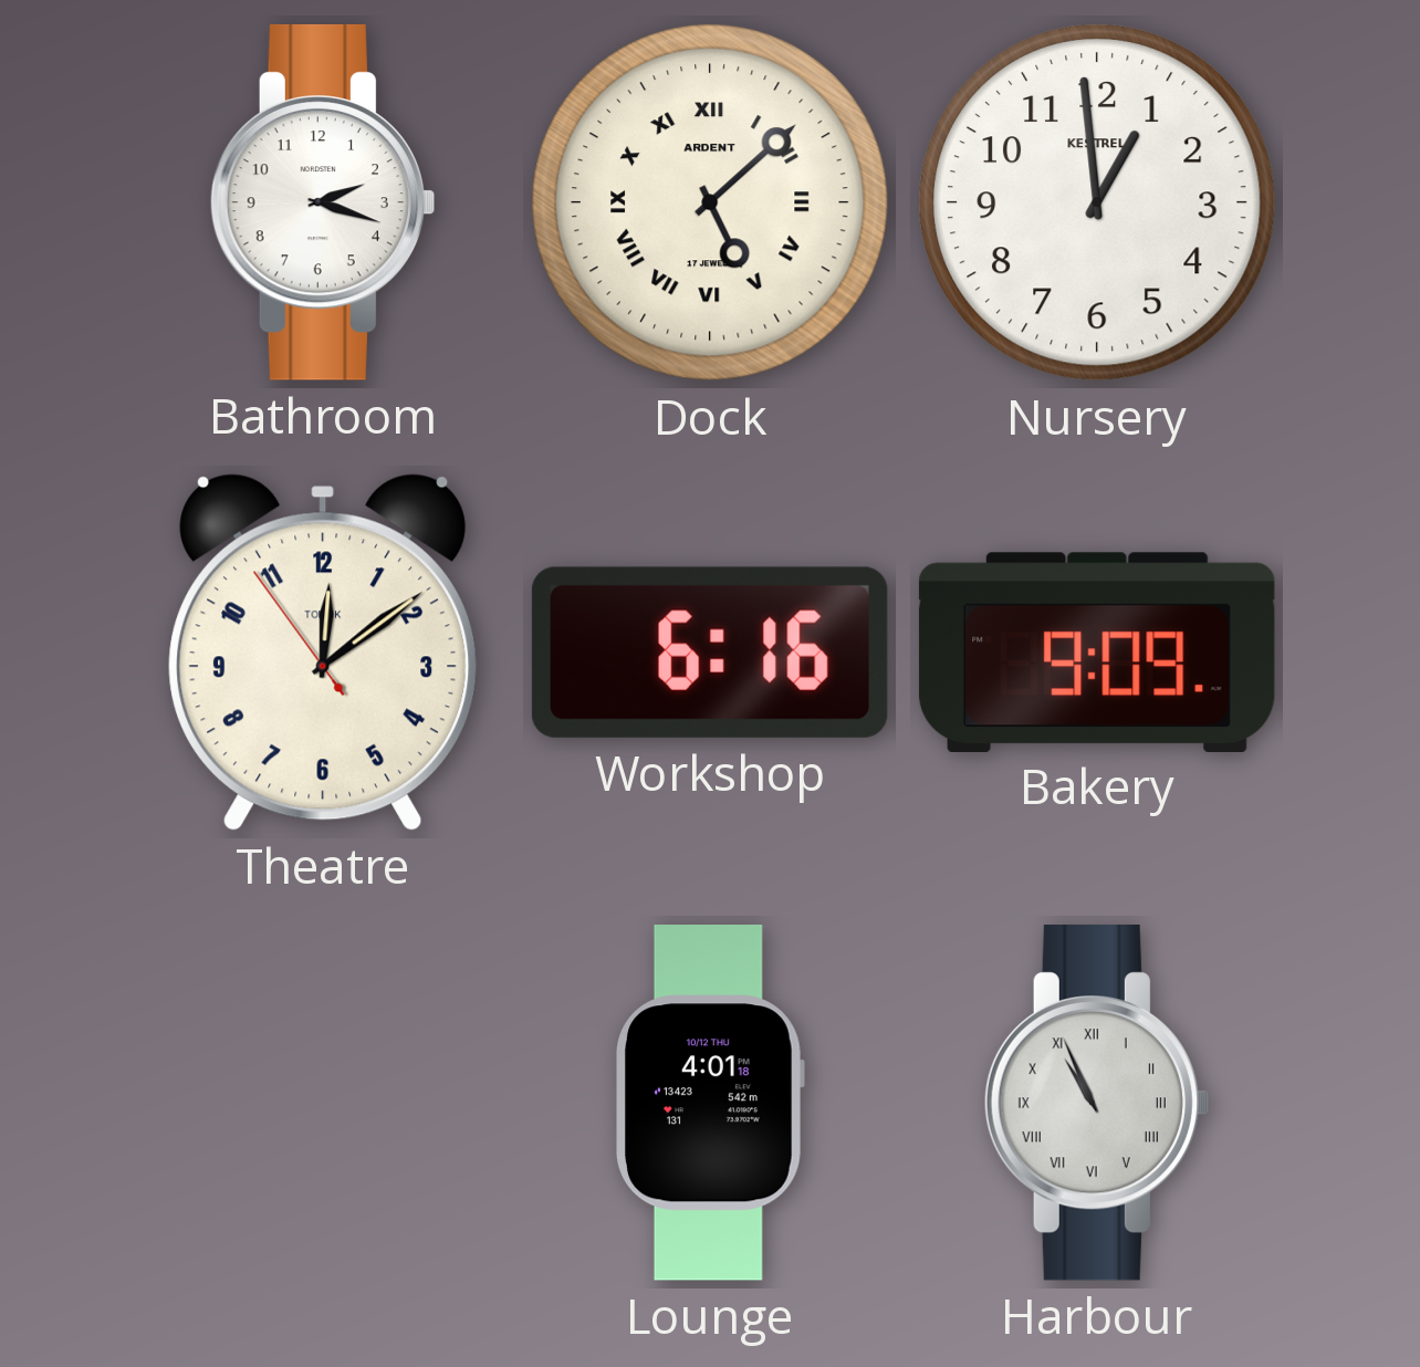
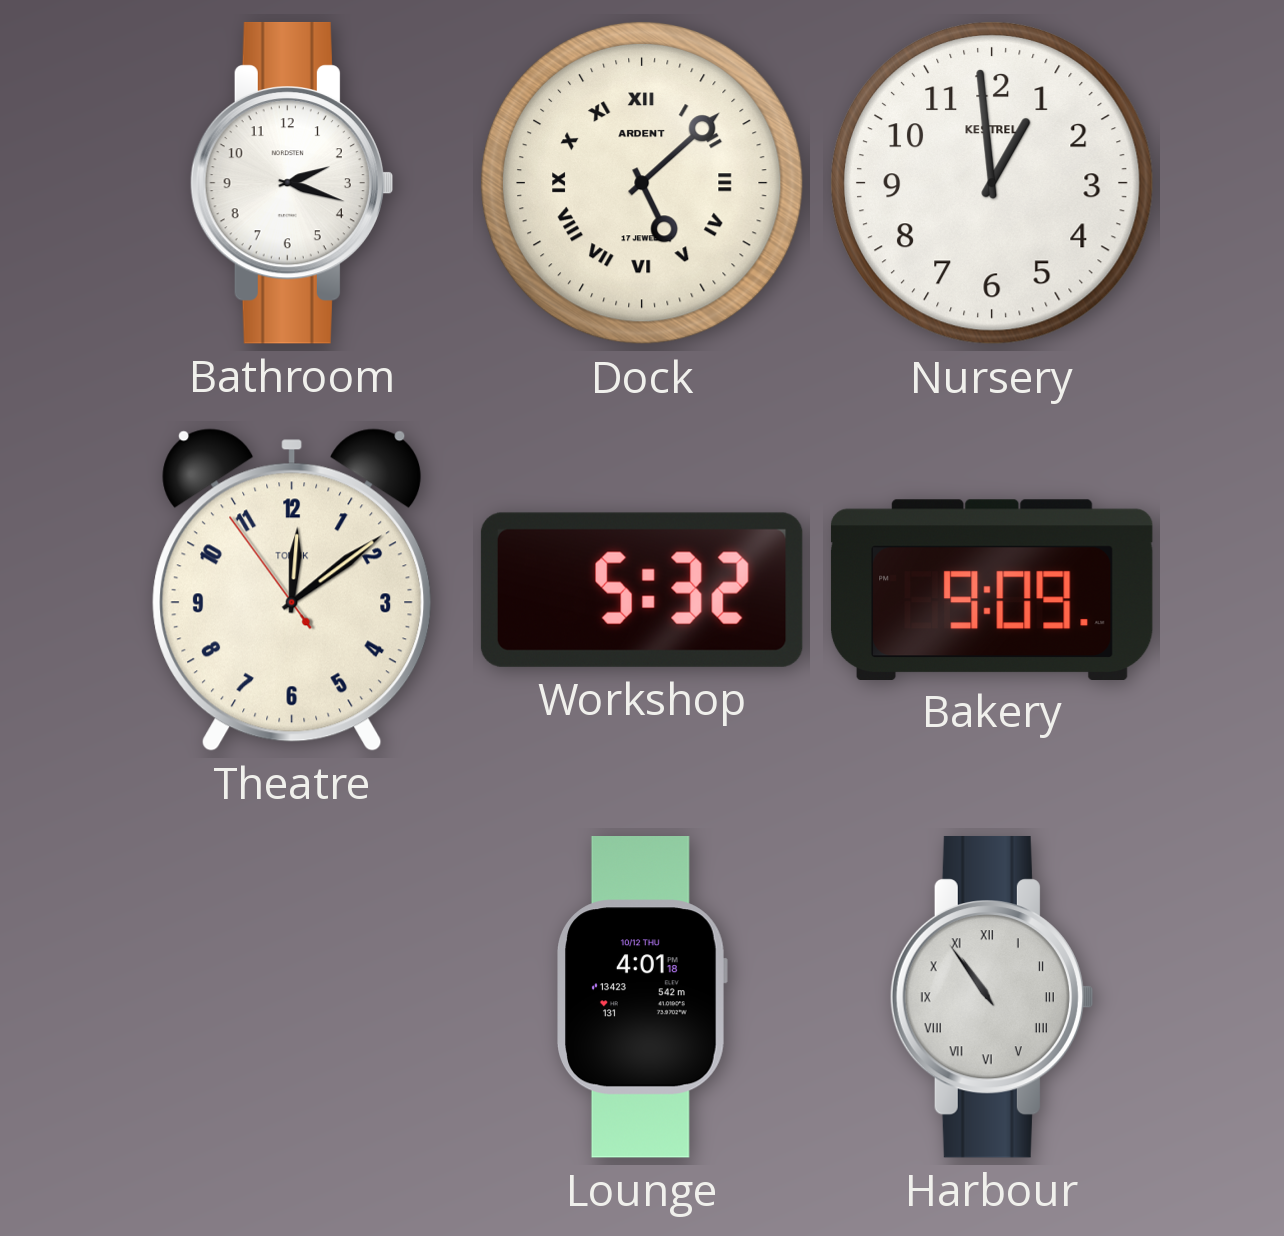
Workshop: 6:16 -> 5:32
Harbour: 10:56 -> 10:54
